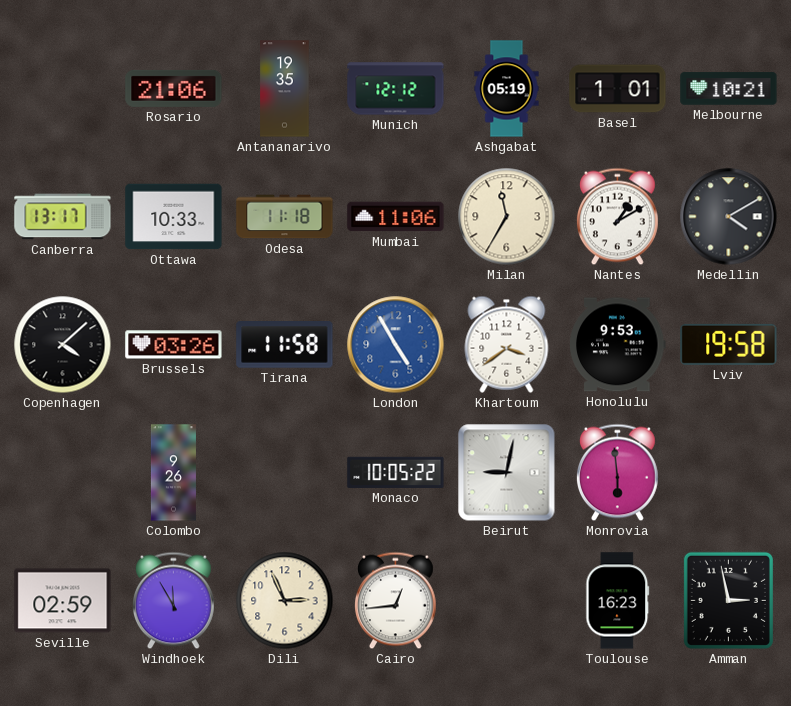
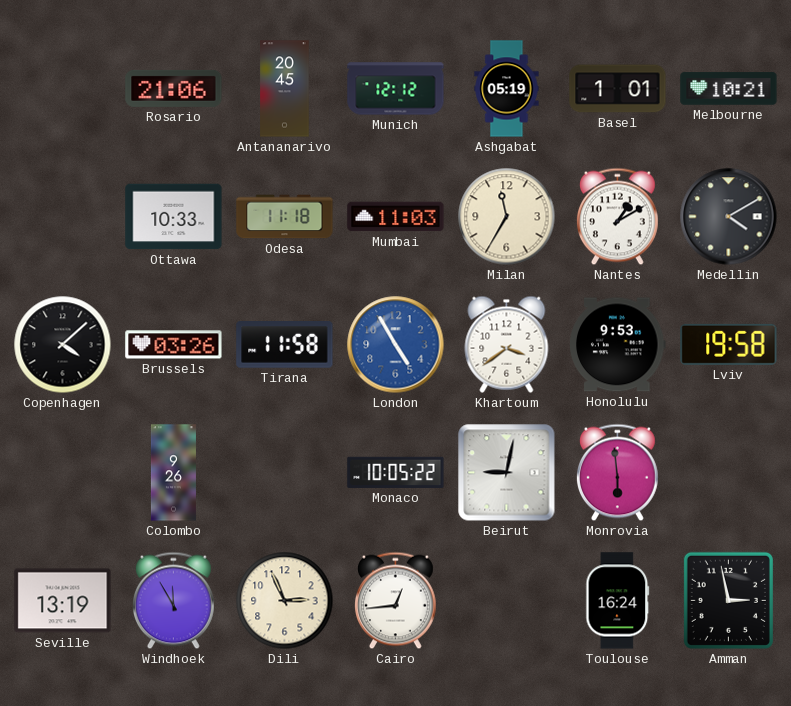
Antananarivo: 19:35 -> 20:45
Canberra: 13:17 -> none
Mumbai: 11:06 -> 11:03
Seville: 02:59 -> 13:19
Toulouse: 16:23 -> 16:24
